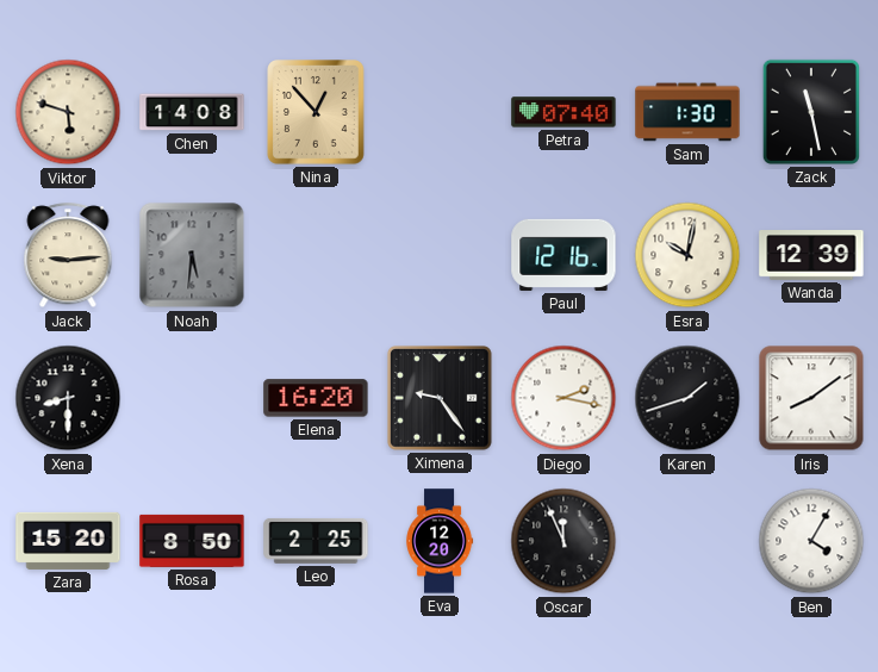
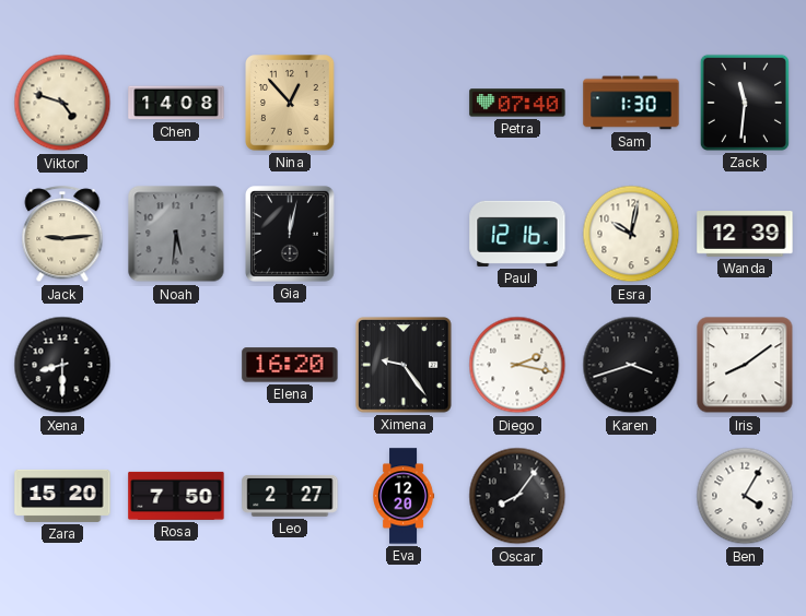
Viktor: 5:48 -> 4:48
Zack: 11:28 -> 11:31
Gia: none -> 12:02
Karen: 1:42 -> 3:42
Rosa: 8:50 -> 7:50
Leo: 2:25 -> 2:27
Oscar: 11:56 -> 8:06
